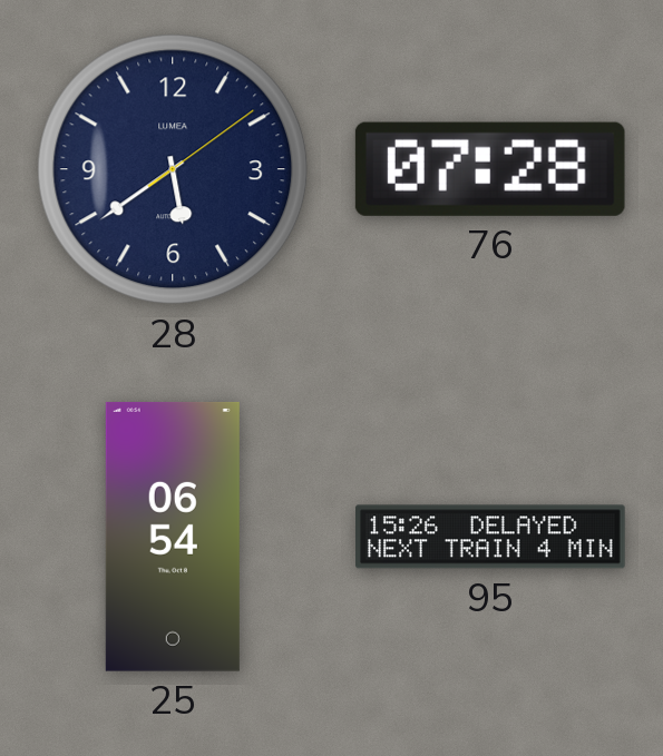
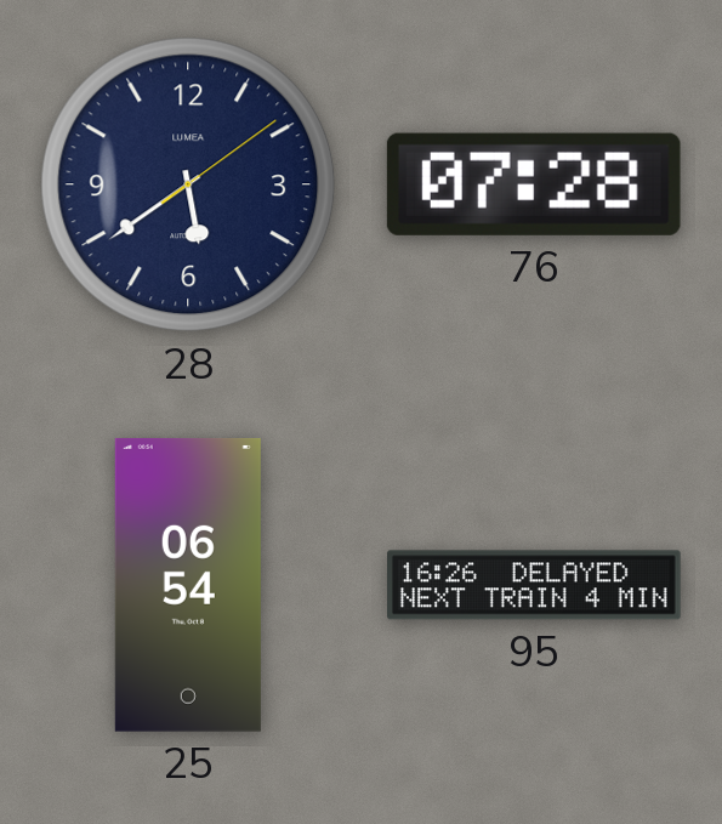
95: 15:26 -> 16:26
